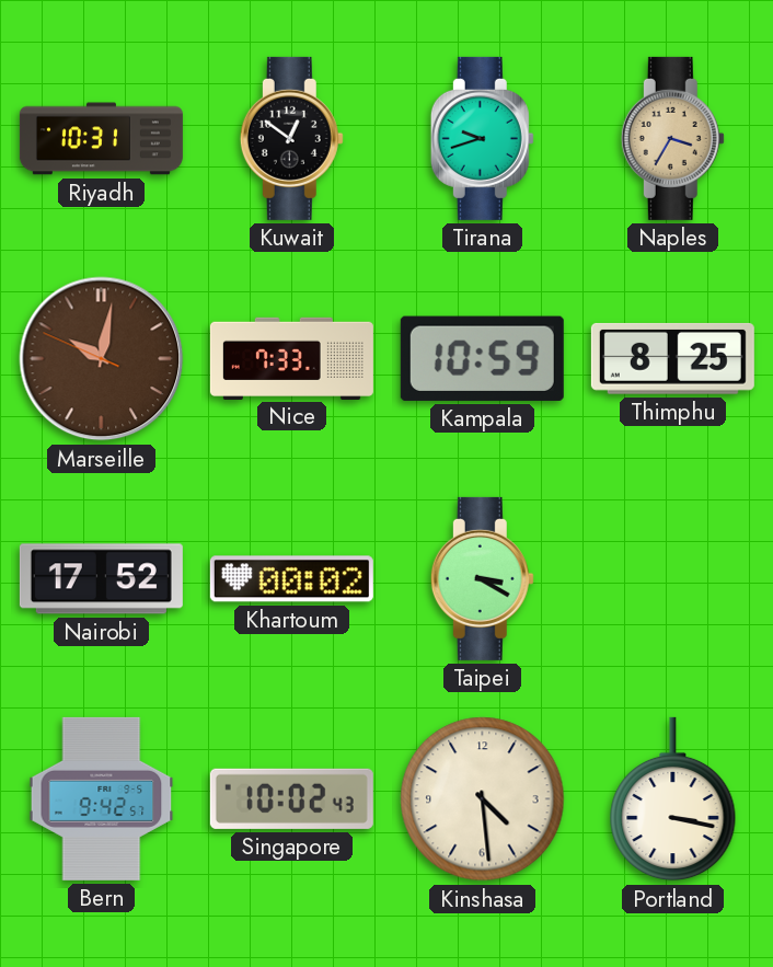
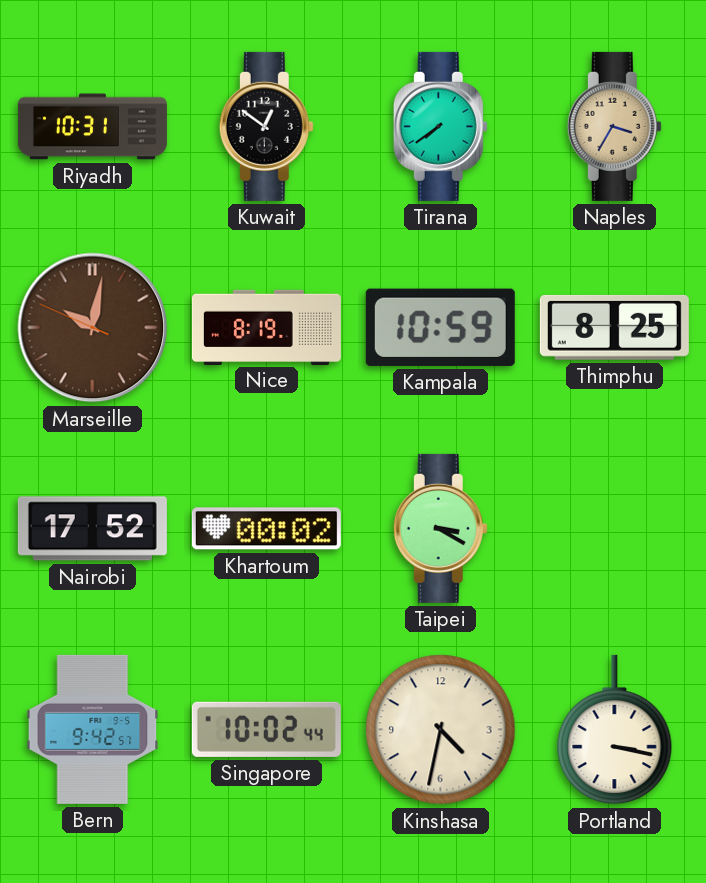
Tirana: 9:42 -> 7:39
Nice: 7:33 -> 8:19
Singapore: 10:02:43 -> 10:02:44
Kinshasa: 4:29 -> 4:32
